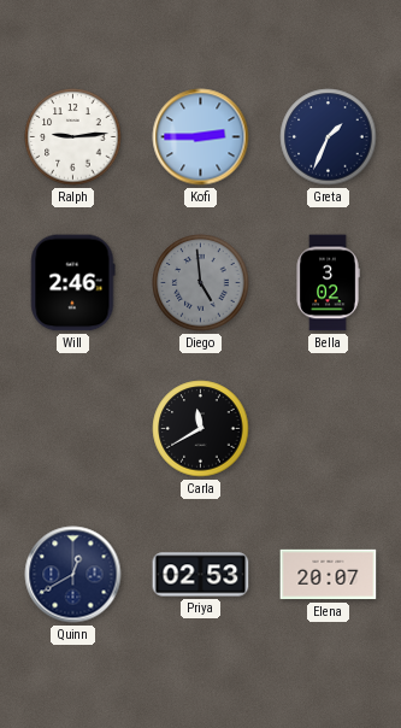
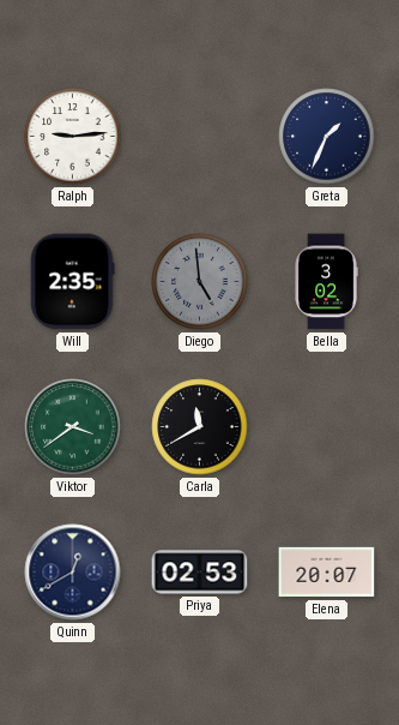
Kofi: 2:45 -> none
Will: 2:46 -> 2:35
Viktor: none -> 3:39
